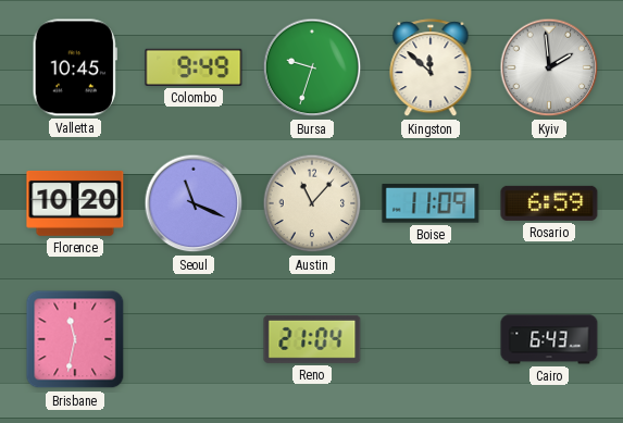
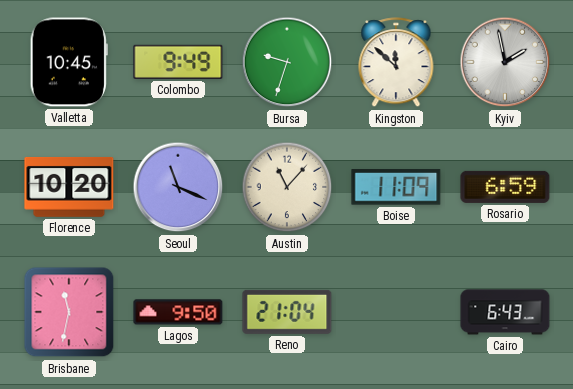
Kyiv: 1:59 -> 1:58
Lagos: none -> 9:50
